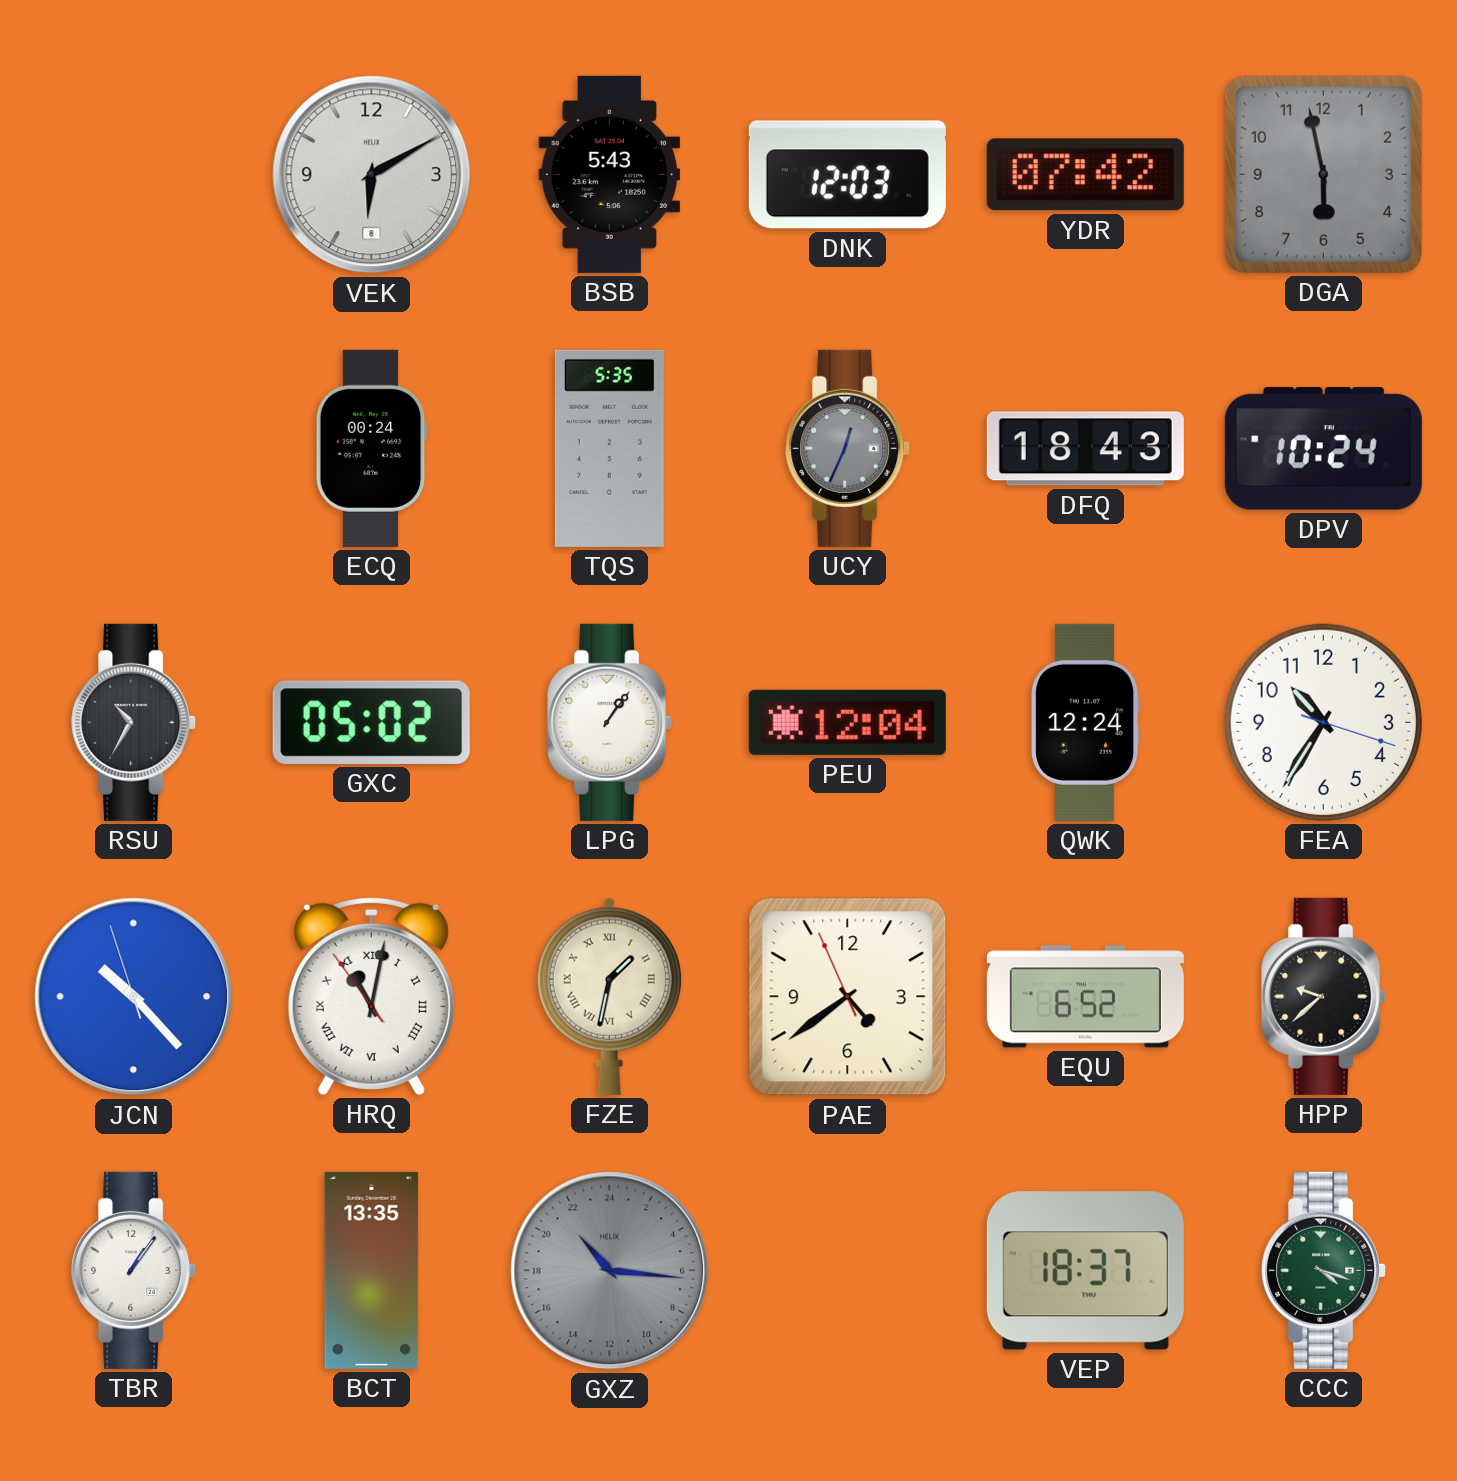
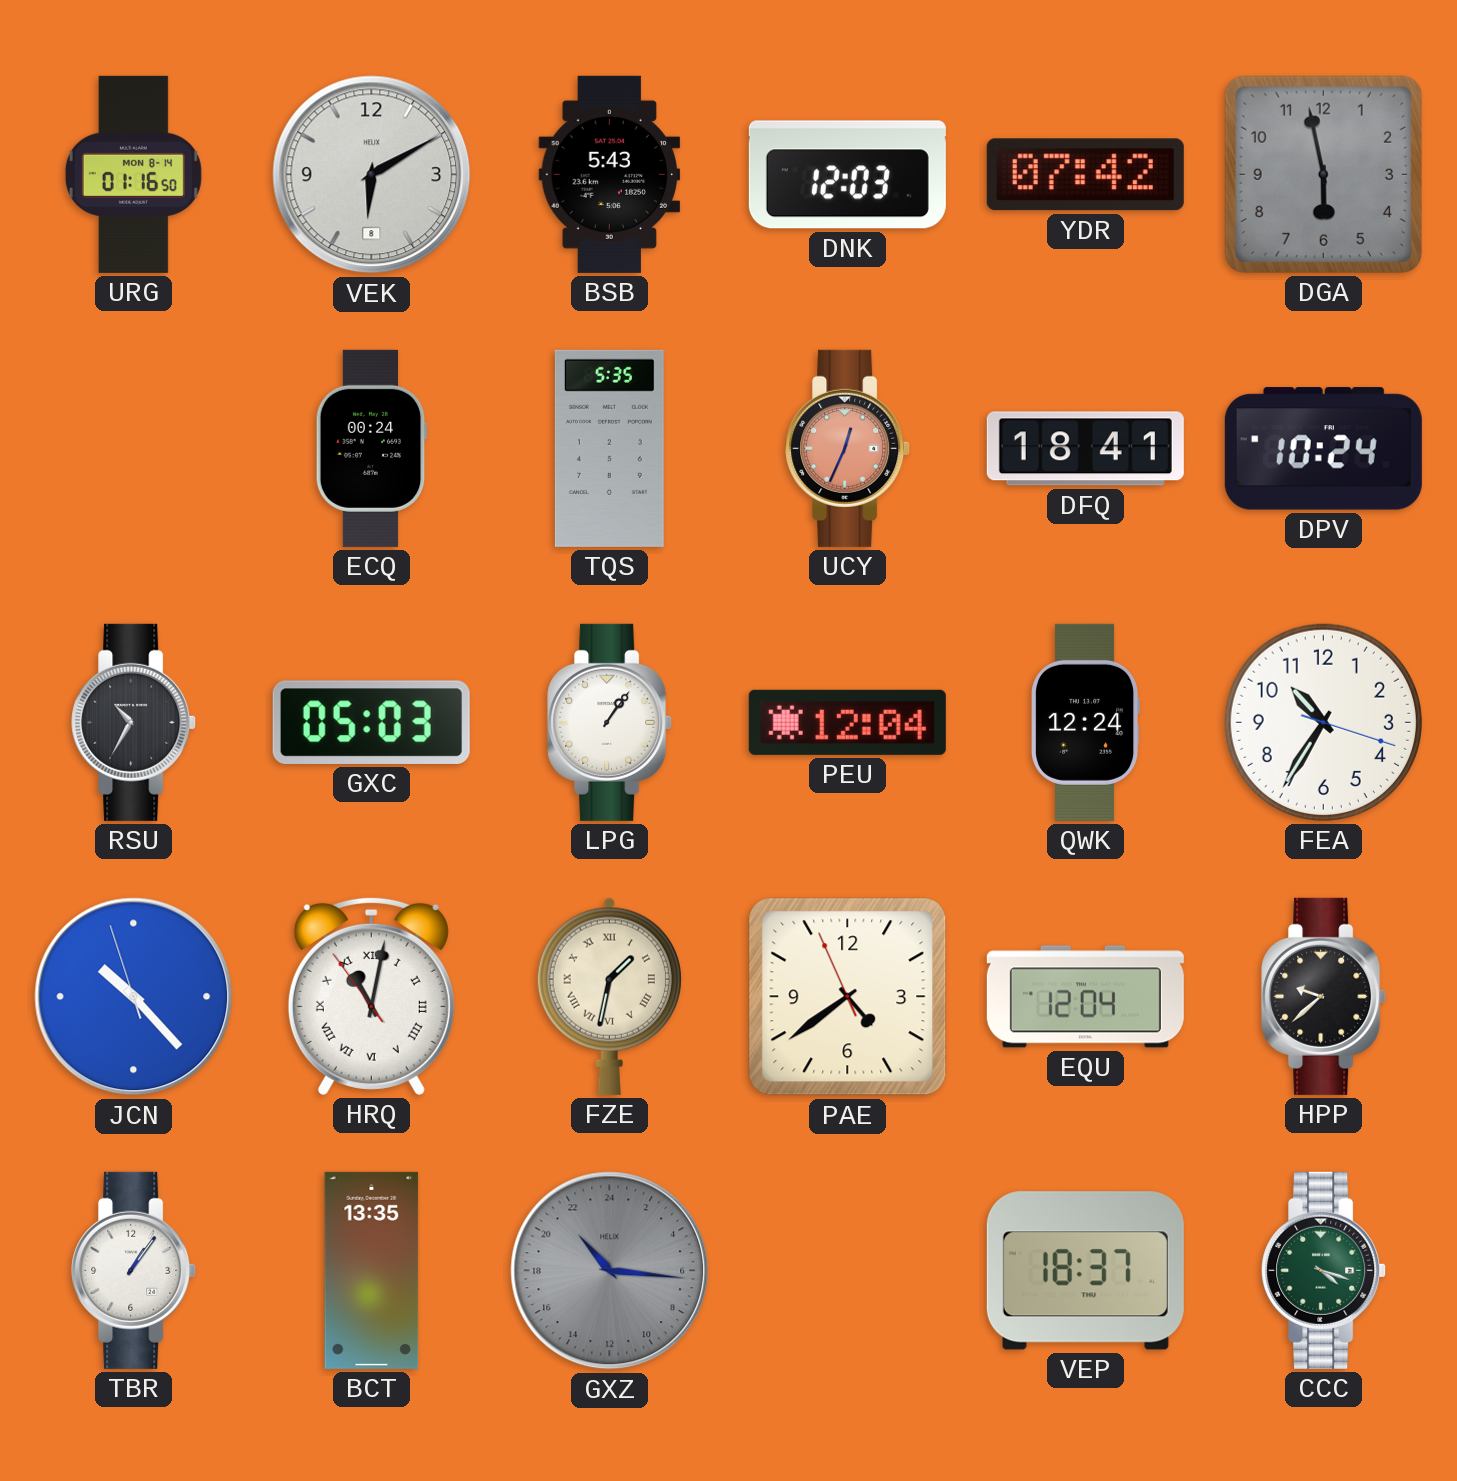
URG: none -> 01:16
UCY dial: grey -> salmon
DFQ: 18:43 -> 18:41
GXC: 05:02 -> 05:03
EQU: 6:52 -> 12:04
